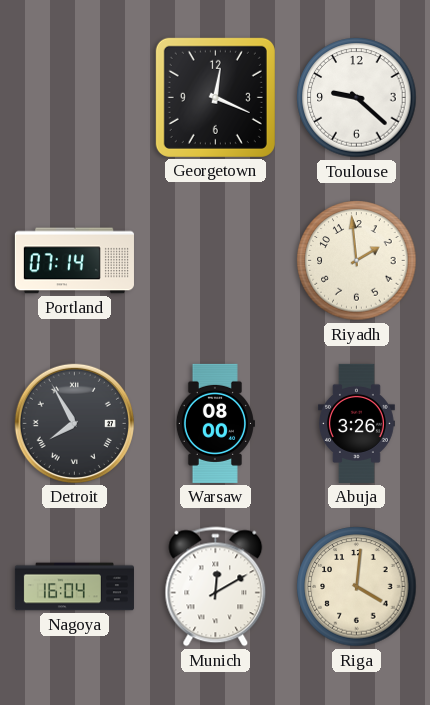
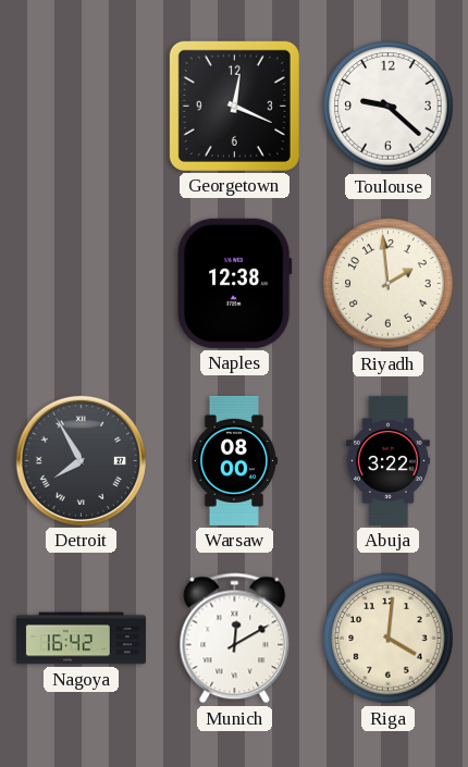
Portland: 07:14 -> none
Naples: none -> 12:38
Abuja: 3:26 -> 3:22
Nagoya: 16:04 -> 16:42
